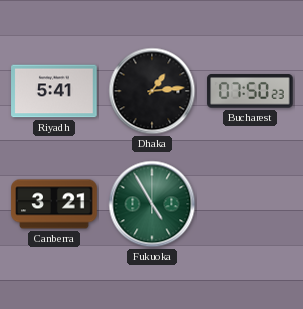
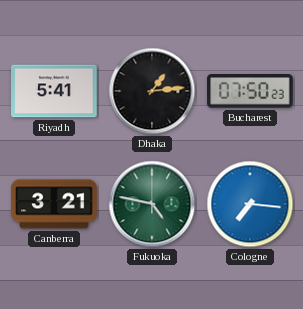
Fukuoka: 4:55 -> 4:47
Cologne: none -> 7:16
